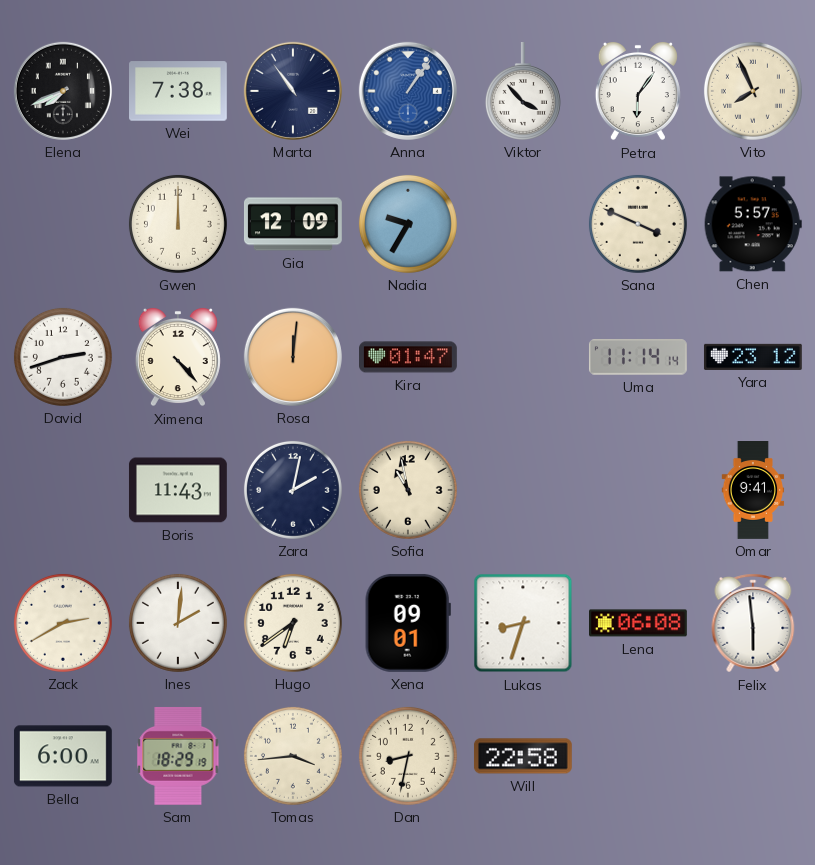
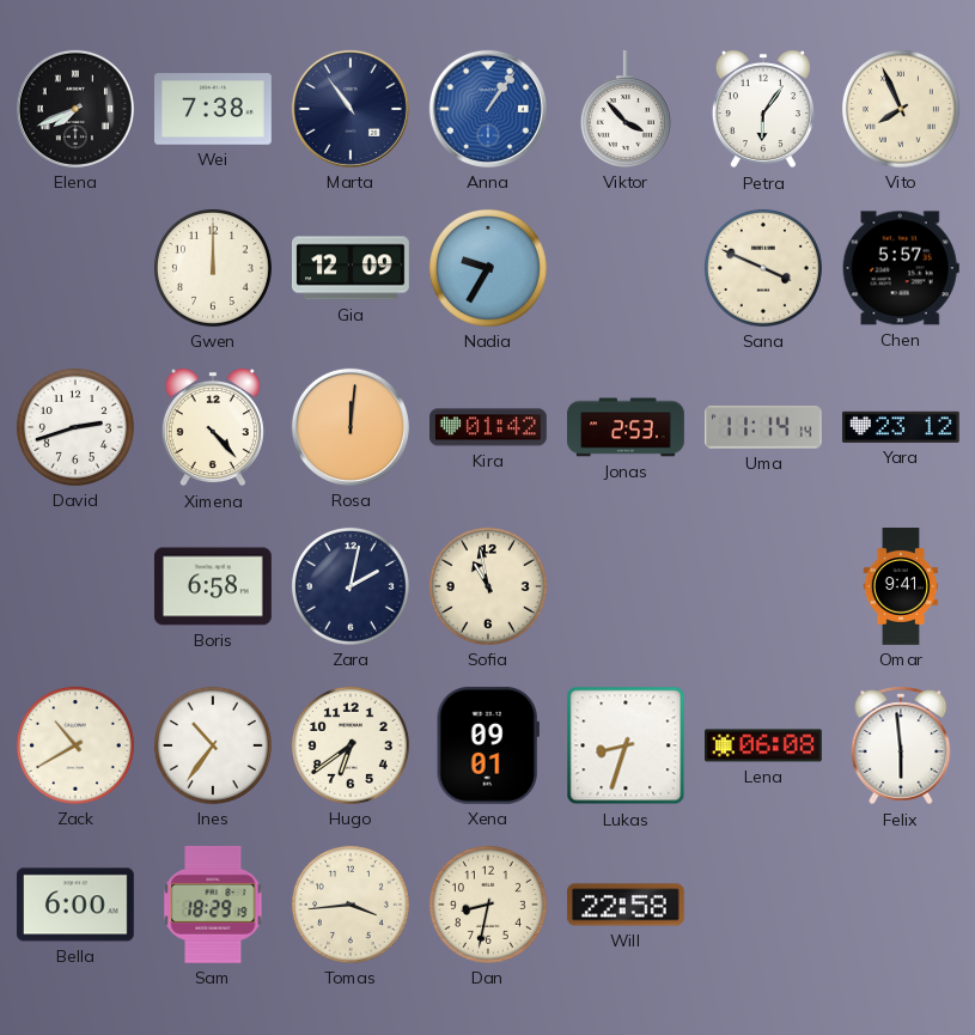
Kira: 01:47 -> 01:42
Jonas: none -> 2:53
Boris: 11:43 -> 6:58
Zack: 2:40 -> 10:40
Ines: 2:01 -> 10:36
